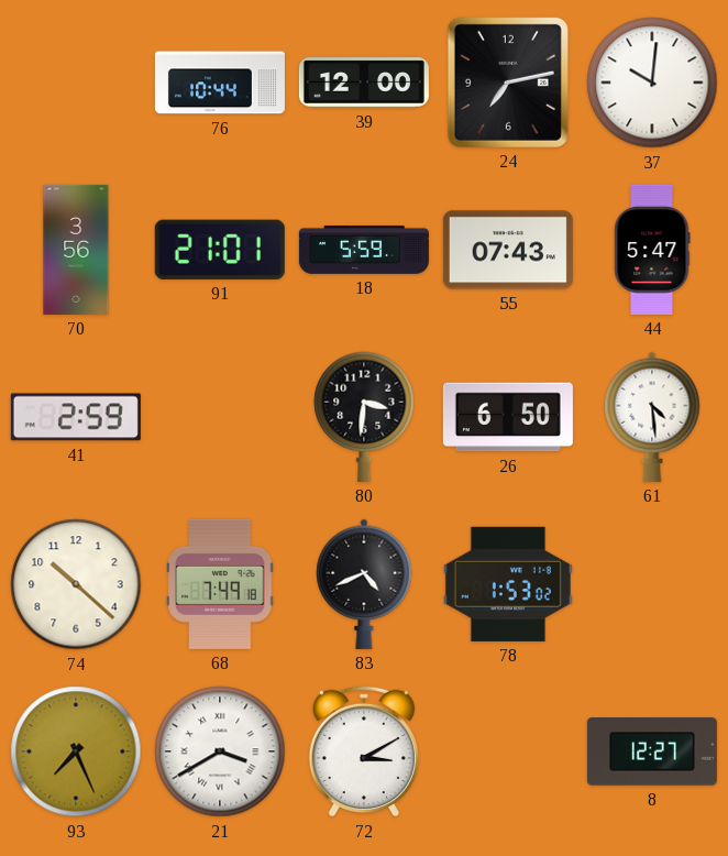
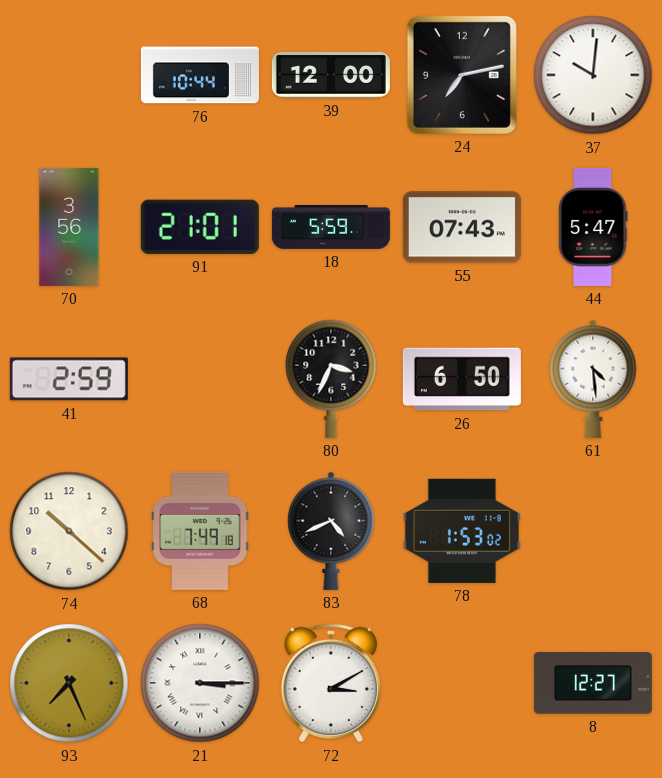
80: 3:31 -> 3:34
21: 3:40 -> 3:15
